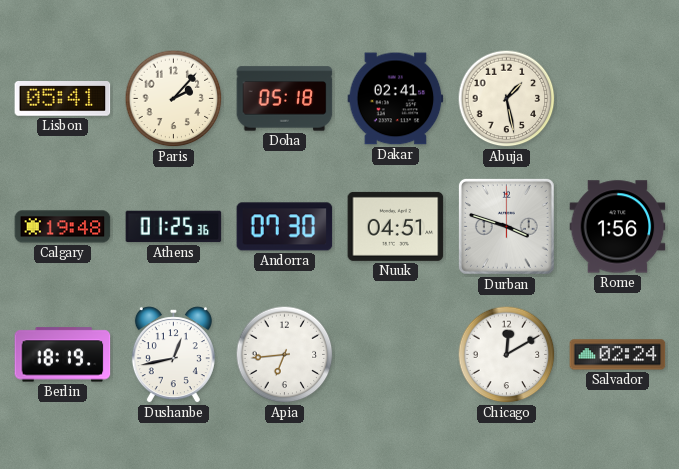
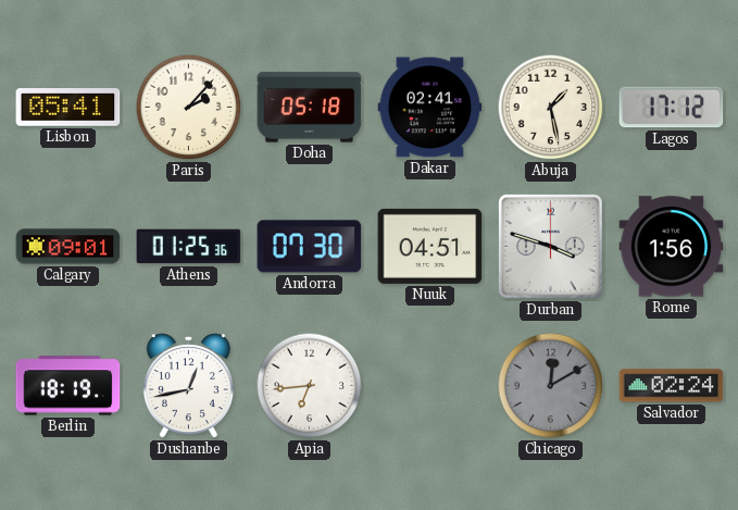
Lagos: none -> 17:12
Calgary: 19:48 -> 09:01
Chicago dial: white -> grey
